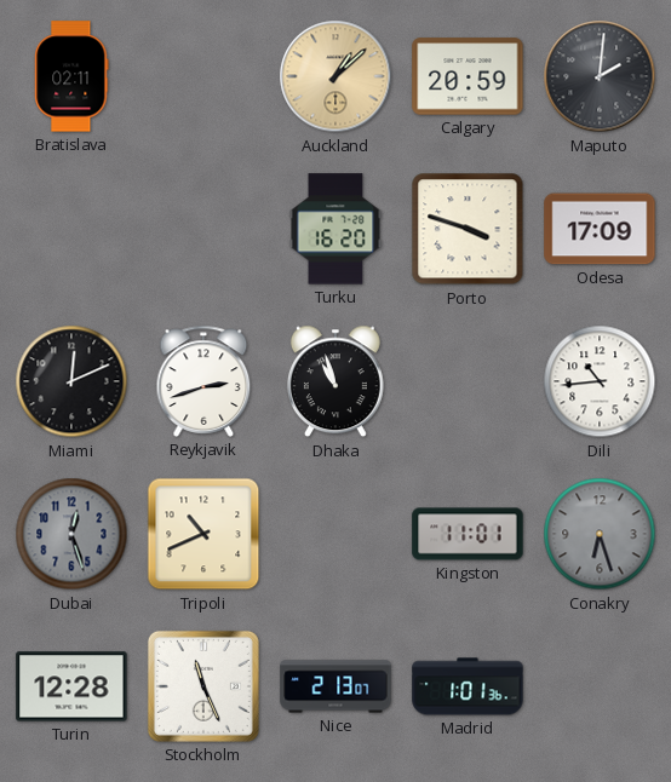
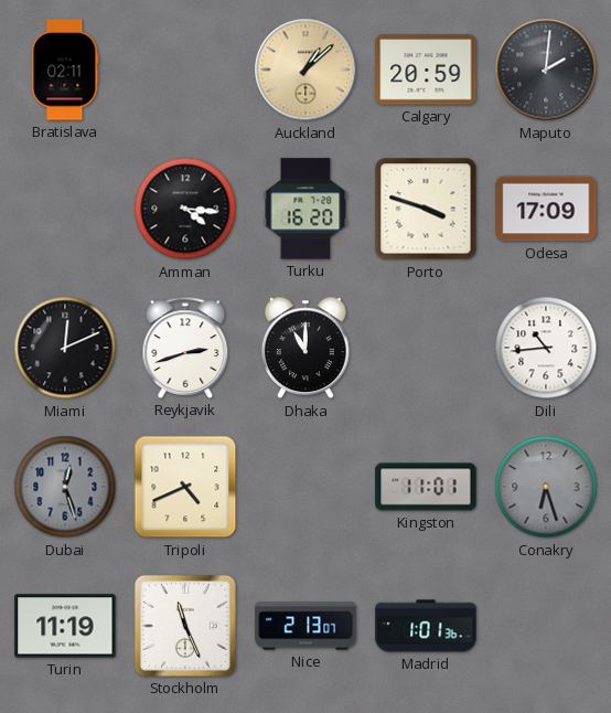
Amman: none -> 4:16
Dhaka: 10:57 -> 11:00
Tripoli: 10:41 -> 4:41
Turin: 12:28 -> 11:19
